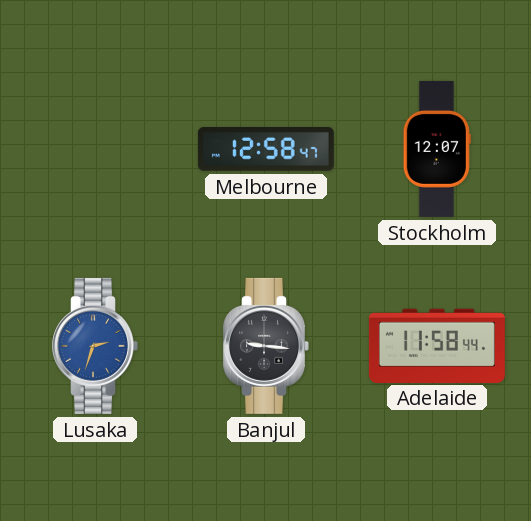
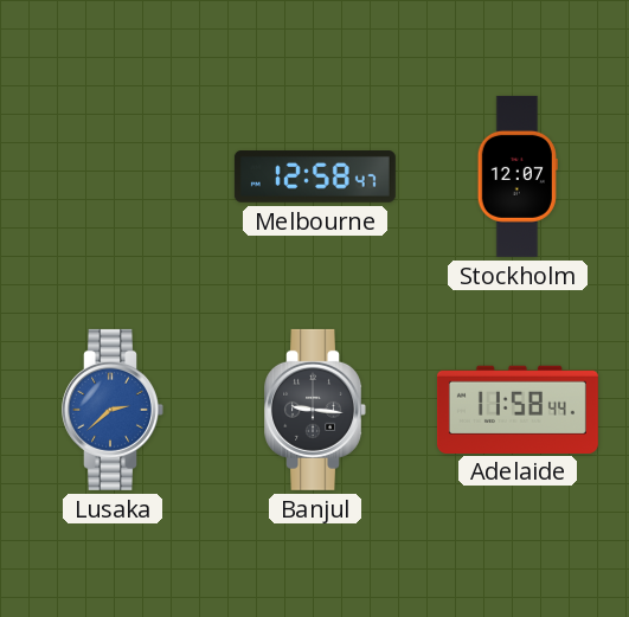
Lusaka: 2:33 -> 2:38
